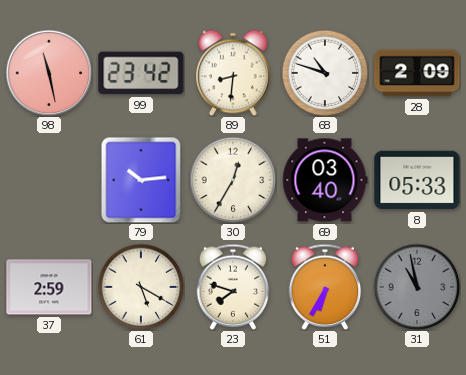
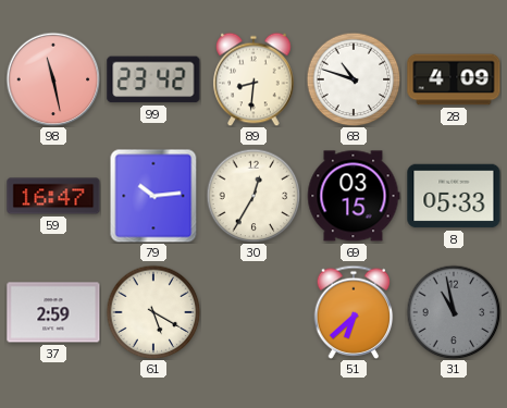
28: 2:09 -> 4:09
59: none -> 16:47
69: 03:40 -> 03:15
23: 7:48 -> none
51: 6:35 -> 6:38
